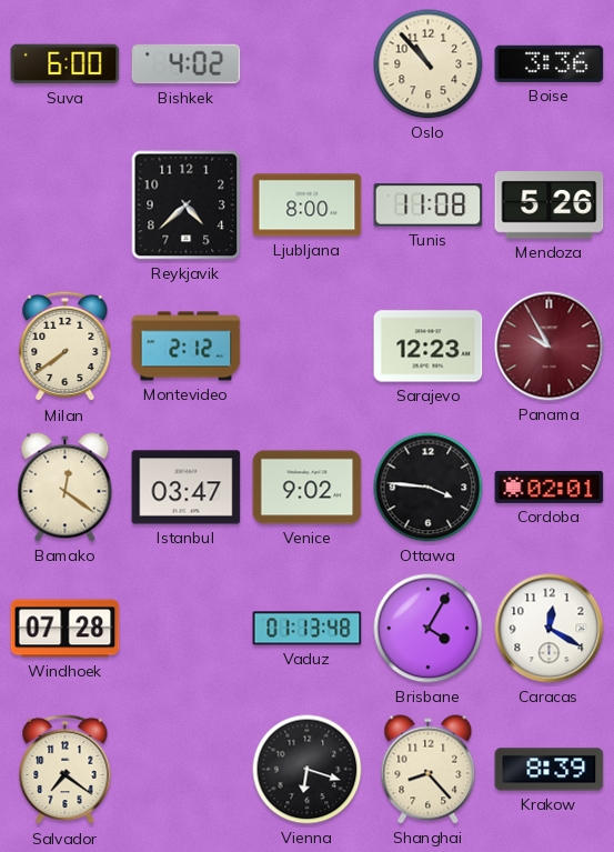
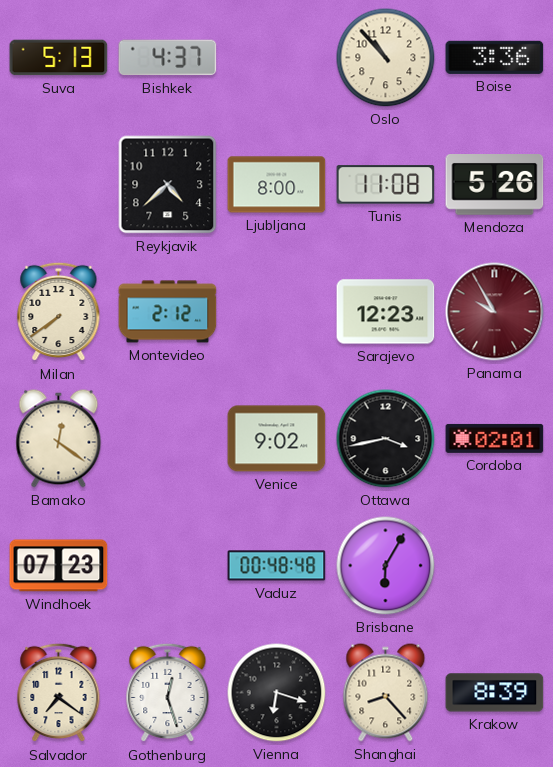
Suva: 6:00 -> 5:13
Bishkek: 4:02 -> 4:37
Istanbul: 03:47 -> none
Ottawa: 3:46 -> 3:43
Windhoek: 07:28 -> 07:23
Vaduz: 01:13 -> 00:48
Brisbane: 4:05 -> 6:05
Caracas: 12:20 -> none
Gothenburg: none -> 12:27
